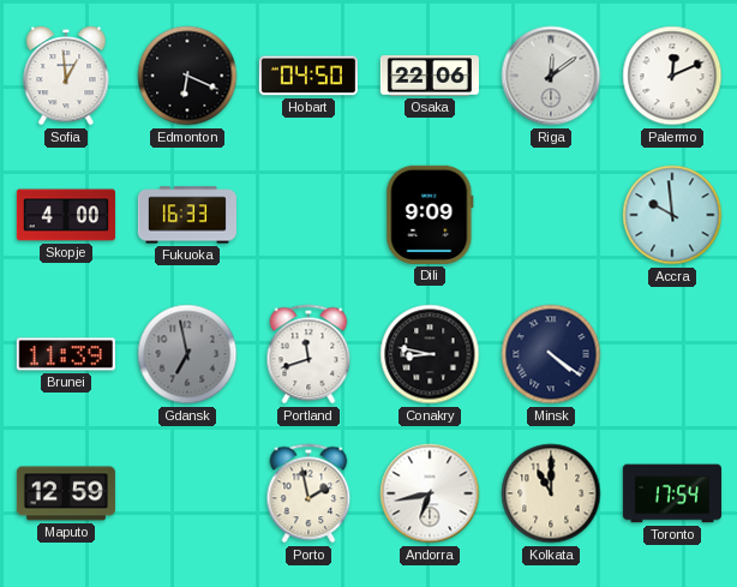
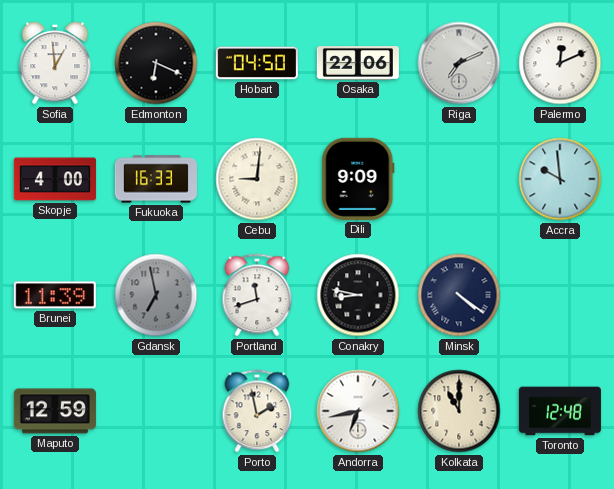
Riga: 12:09 -> 7:11
Cebu: none -> 9:01
Toronto: 17:54 -> 12:48
